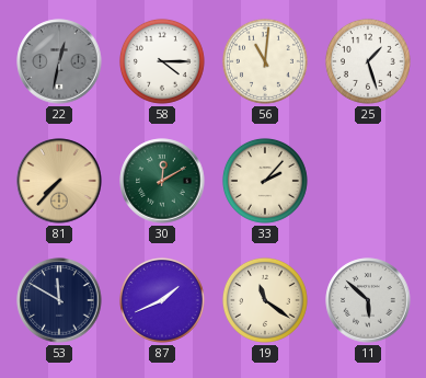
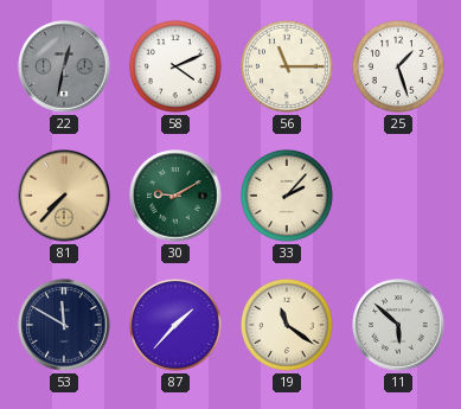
58: 4:15 -> 4:11
56: 11:01 -> 11:15
30: 12:10 -> 9:10
87: 1:41 -> 1:37
